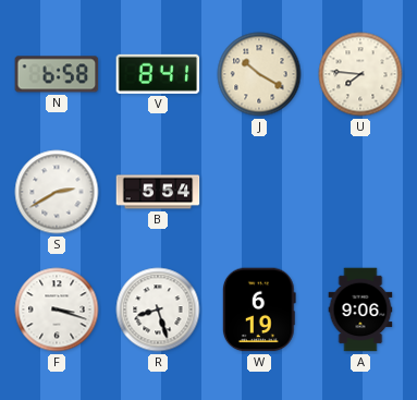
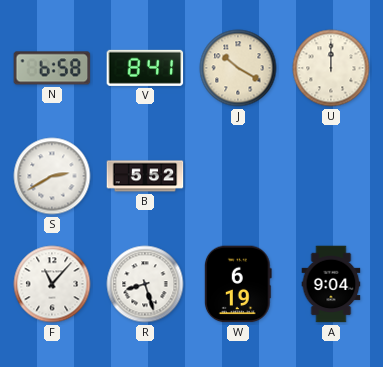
U: 7:46 -> 12:00
B: 5:54 -> 5:52
F: 3:18 -> 11:07
A: 9:06 -> 9:04
